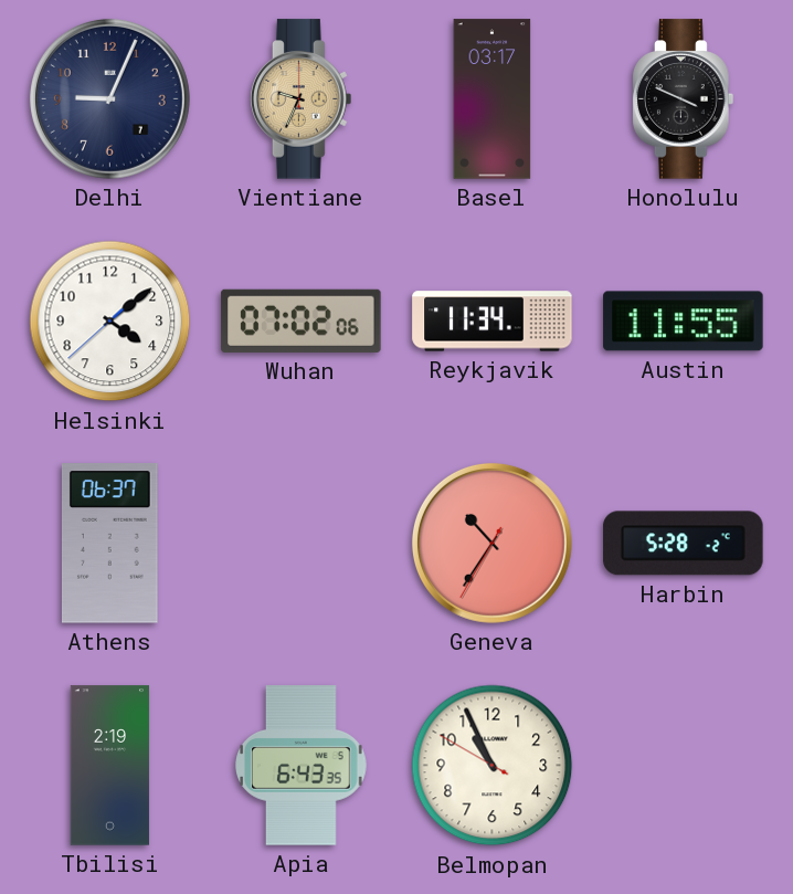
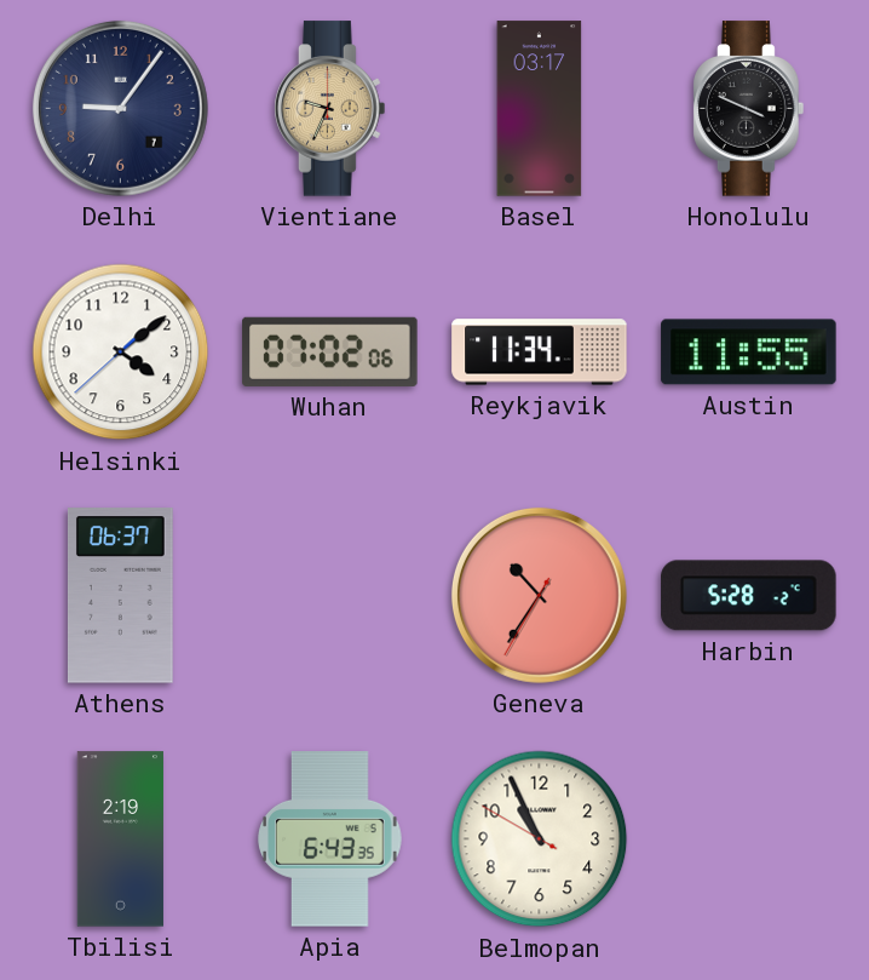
Delhi: 9:04 -> 9:06
